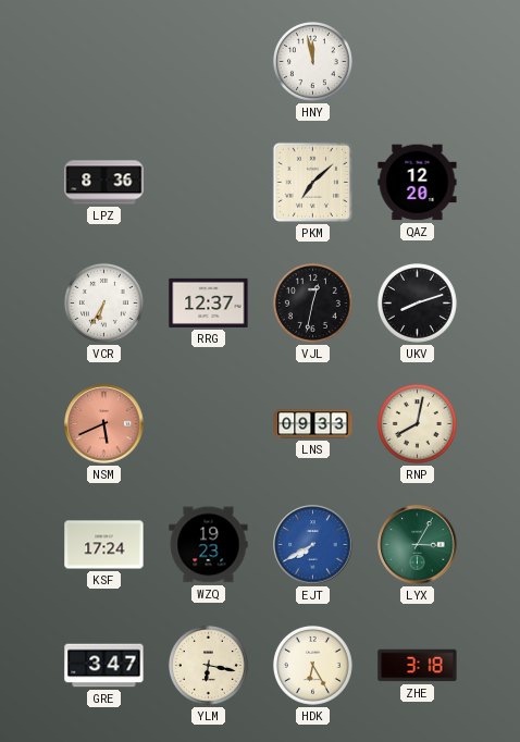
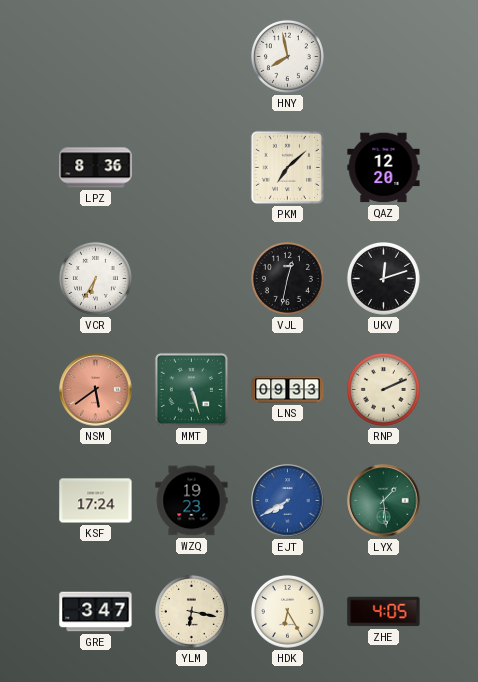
HNY: 11:58 -> 7:58
RRG: 12:37 -> none
UKV: 8:12 -> 12:12
NSM: 5:41 -> 5:39
MMT: none -> 5:27
RNP: 8:02 -> 2:11
LYX: 3:05 -> 1:29
ZHE: 3:18 -> 4:05
